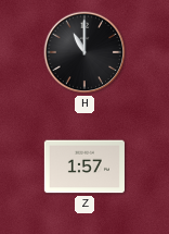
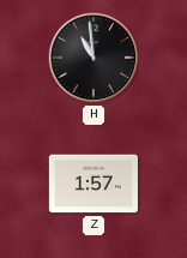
H: 11:00 -> 10:59
